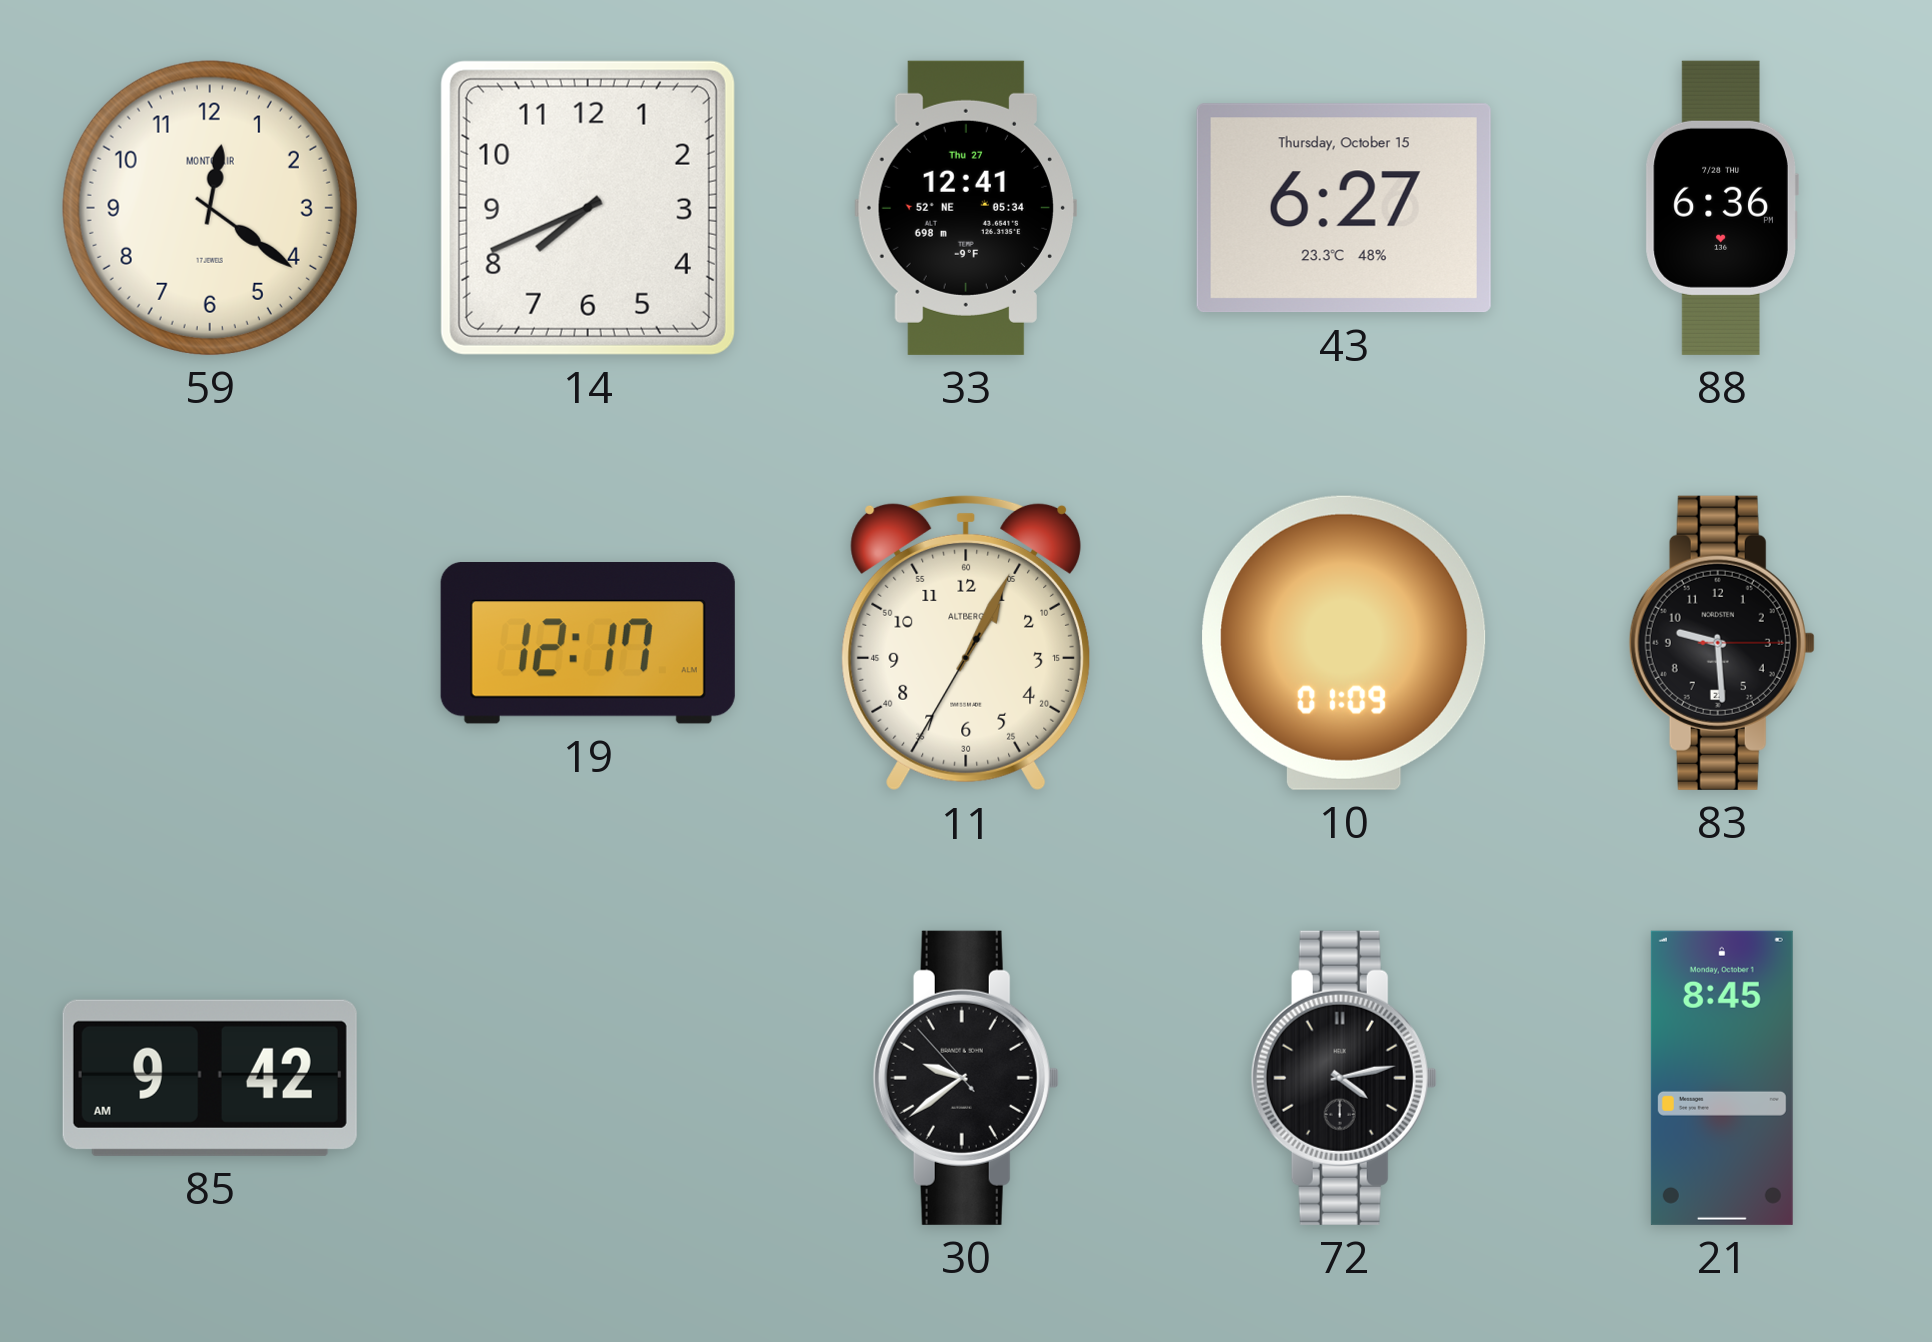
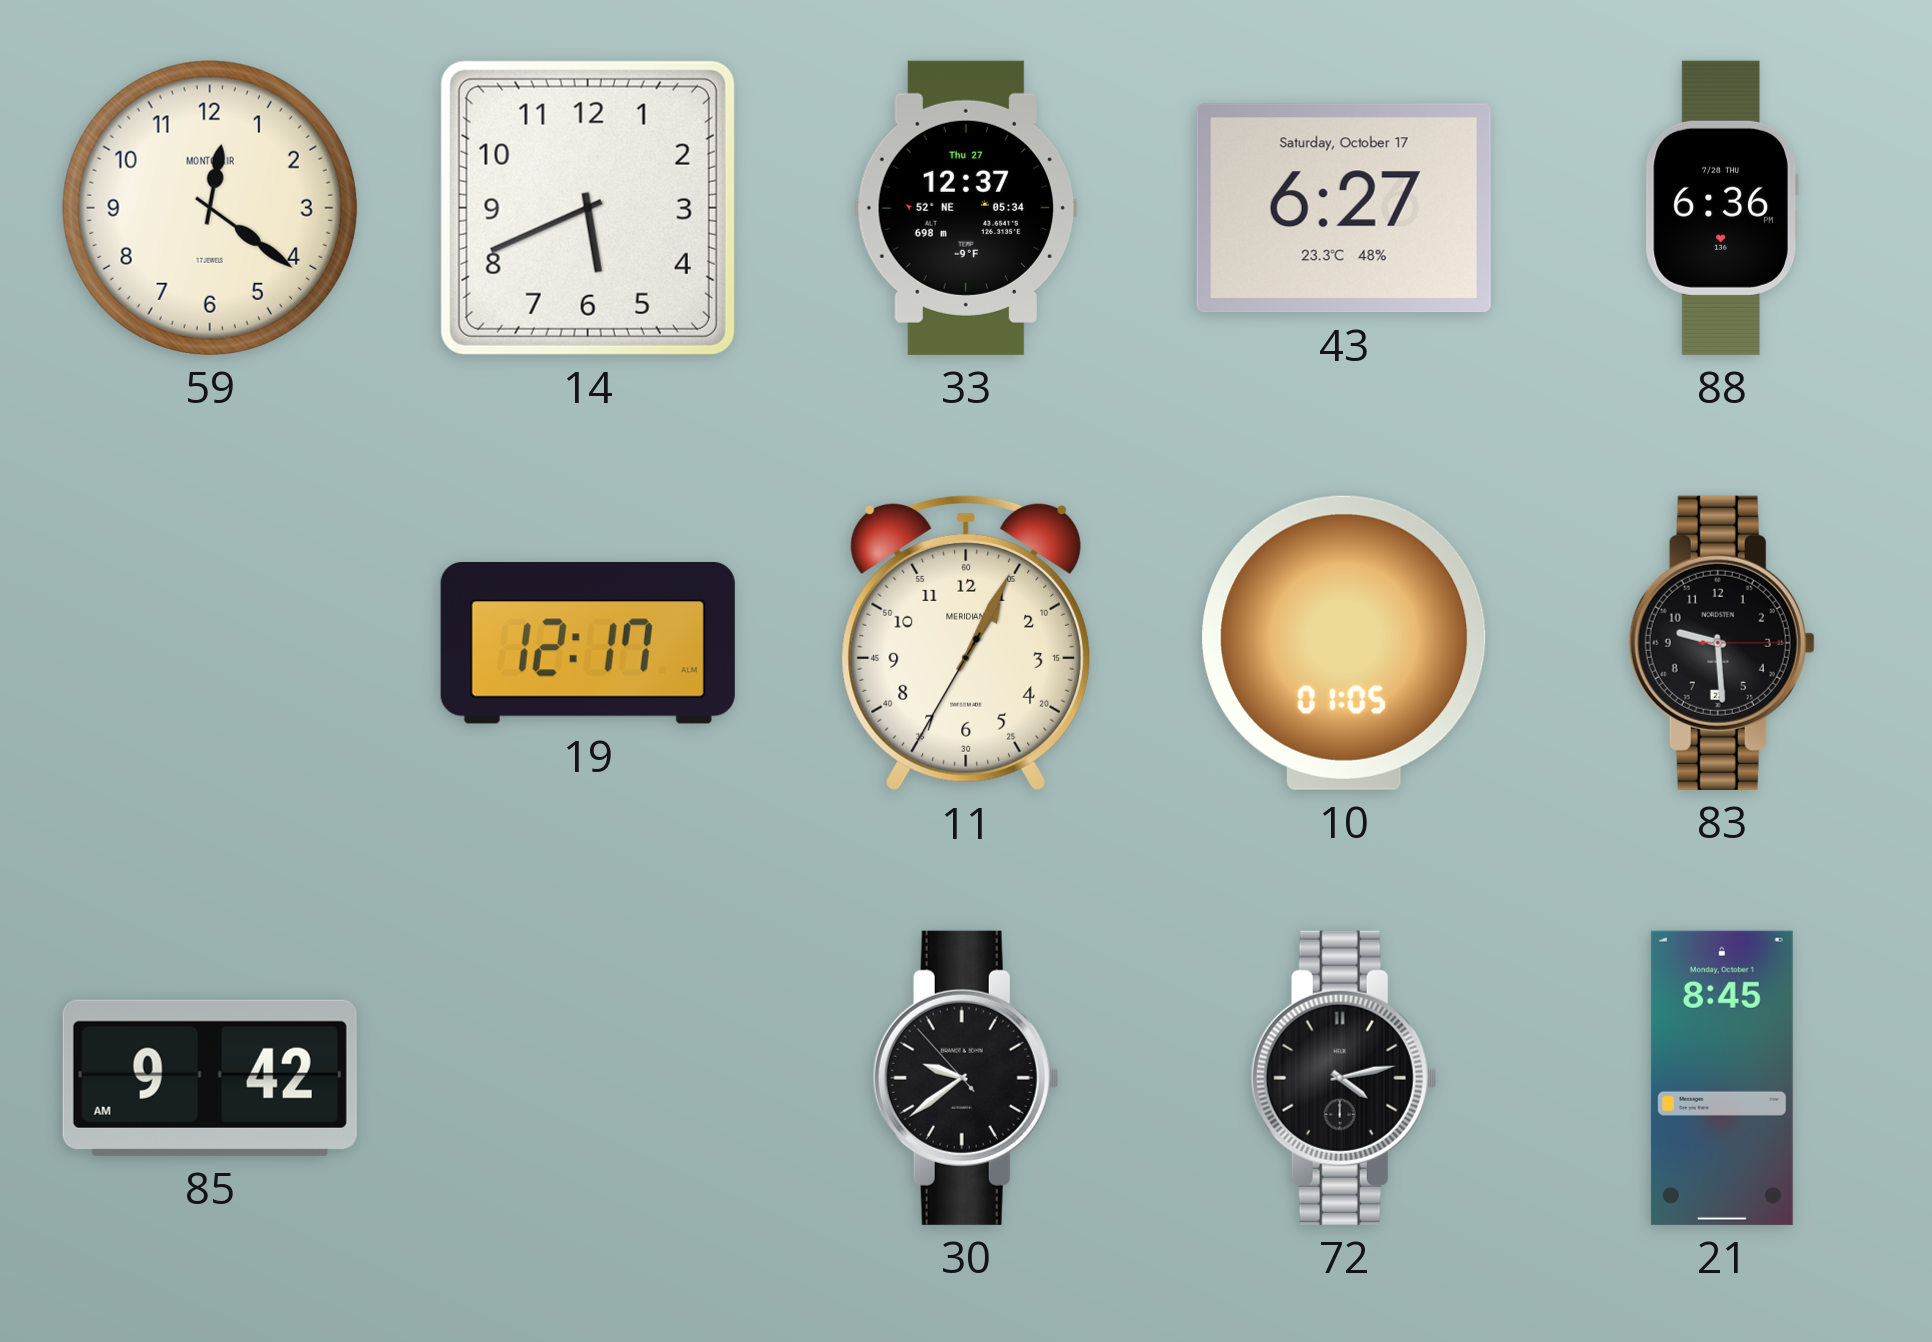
14: 7:41 -> 5:41
33: 12:41 -> 12:37
43 date: Thursday, October 15 -> Saturday, October 17
11 brand: ALTBERG -> MERIDIAN
10: 01:09 -> 01:05
